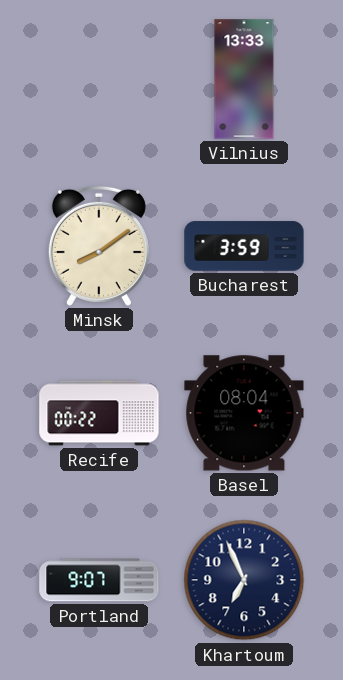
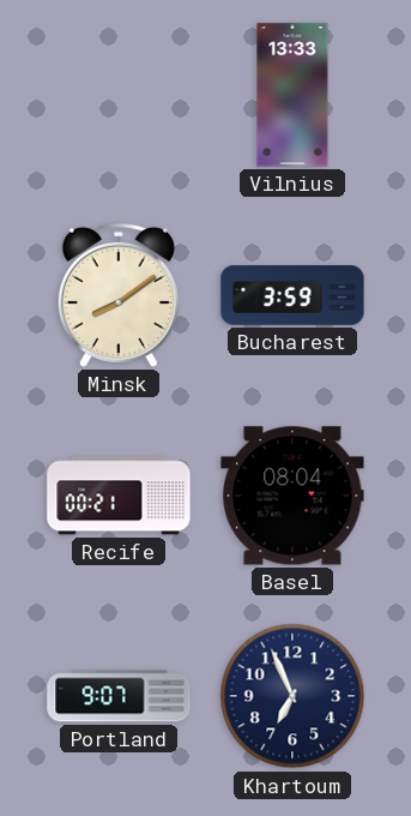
Recife: 00:22 -> 00:21
